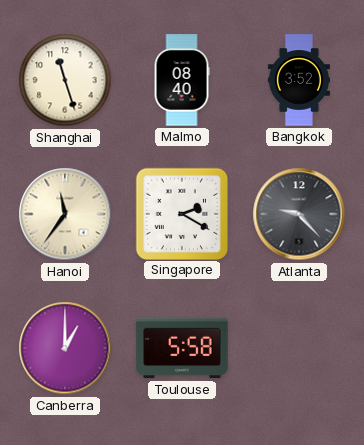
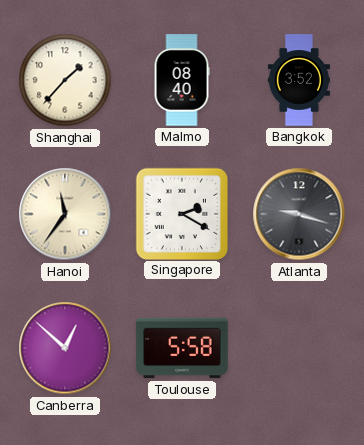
Shanghai: 11:27 -> 1:37
Atlanta: 9:23 -> 9:18
Canberra: 1:00 -> 12:52
